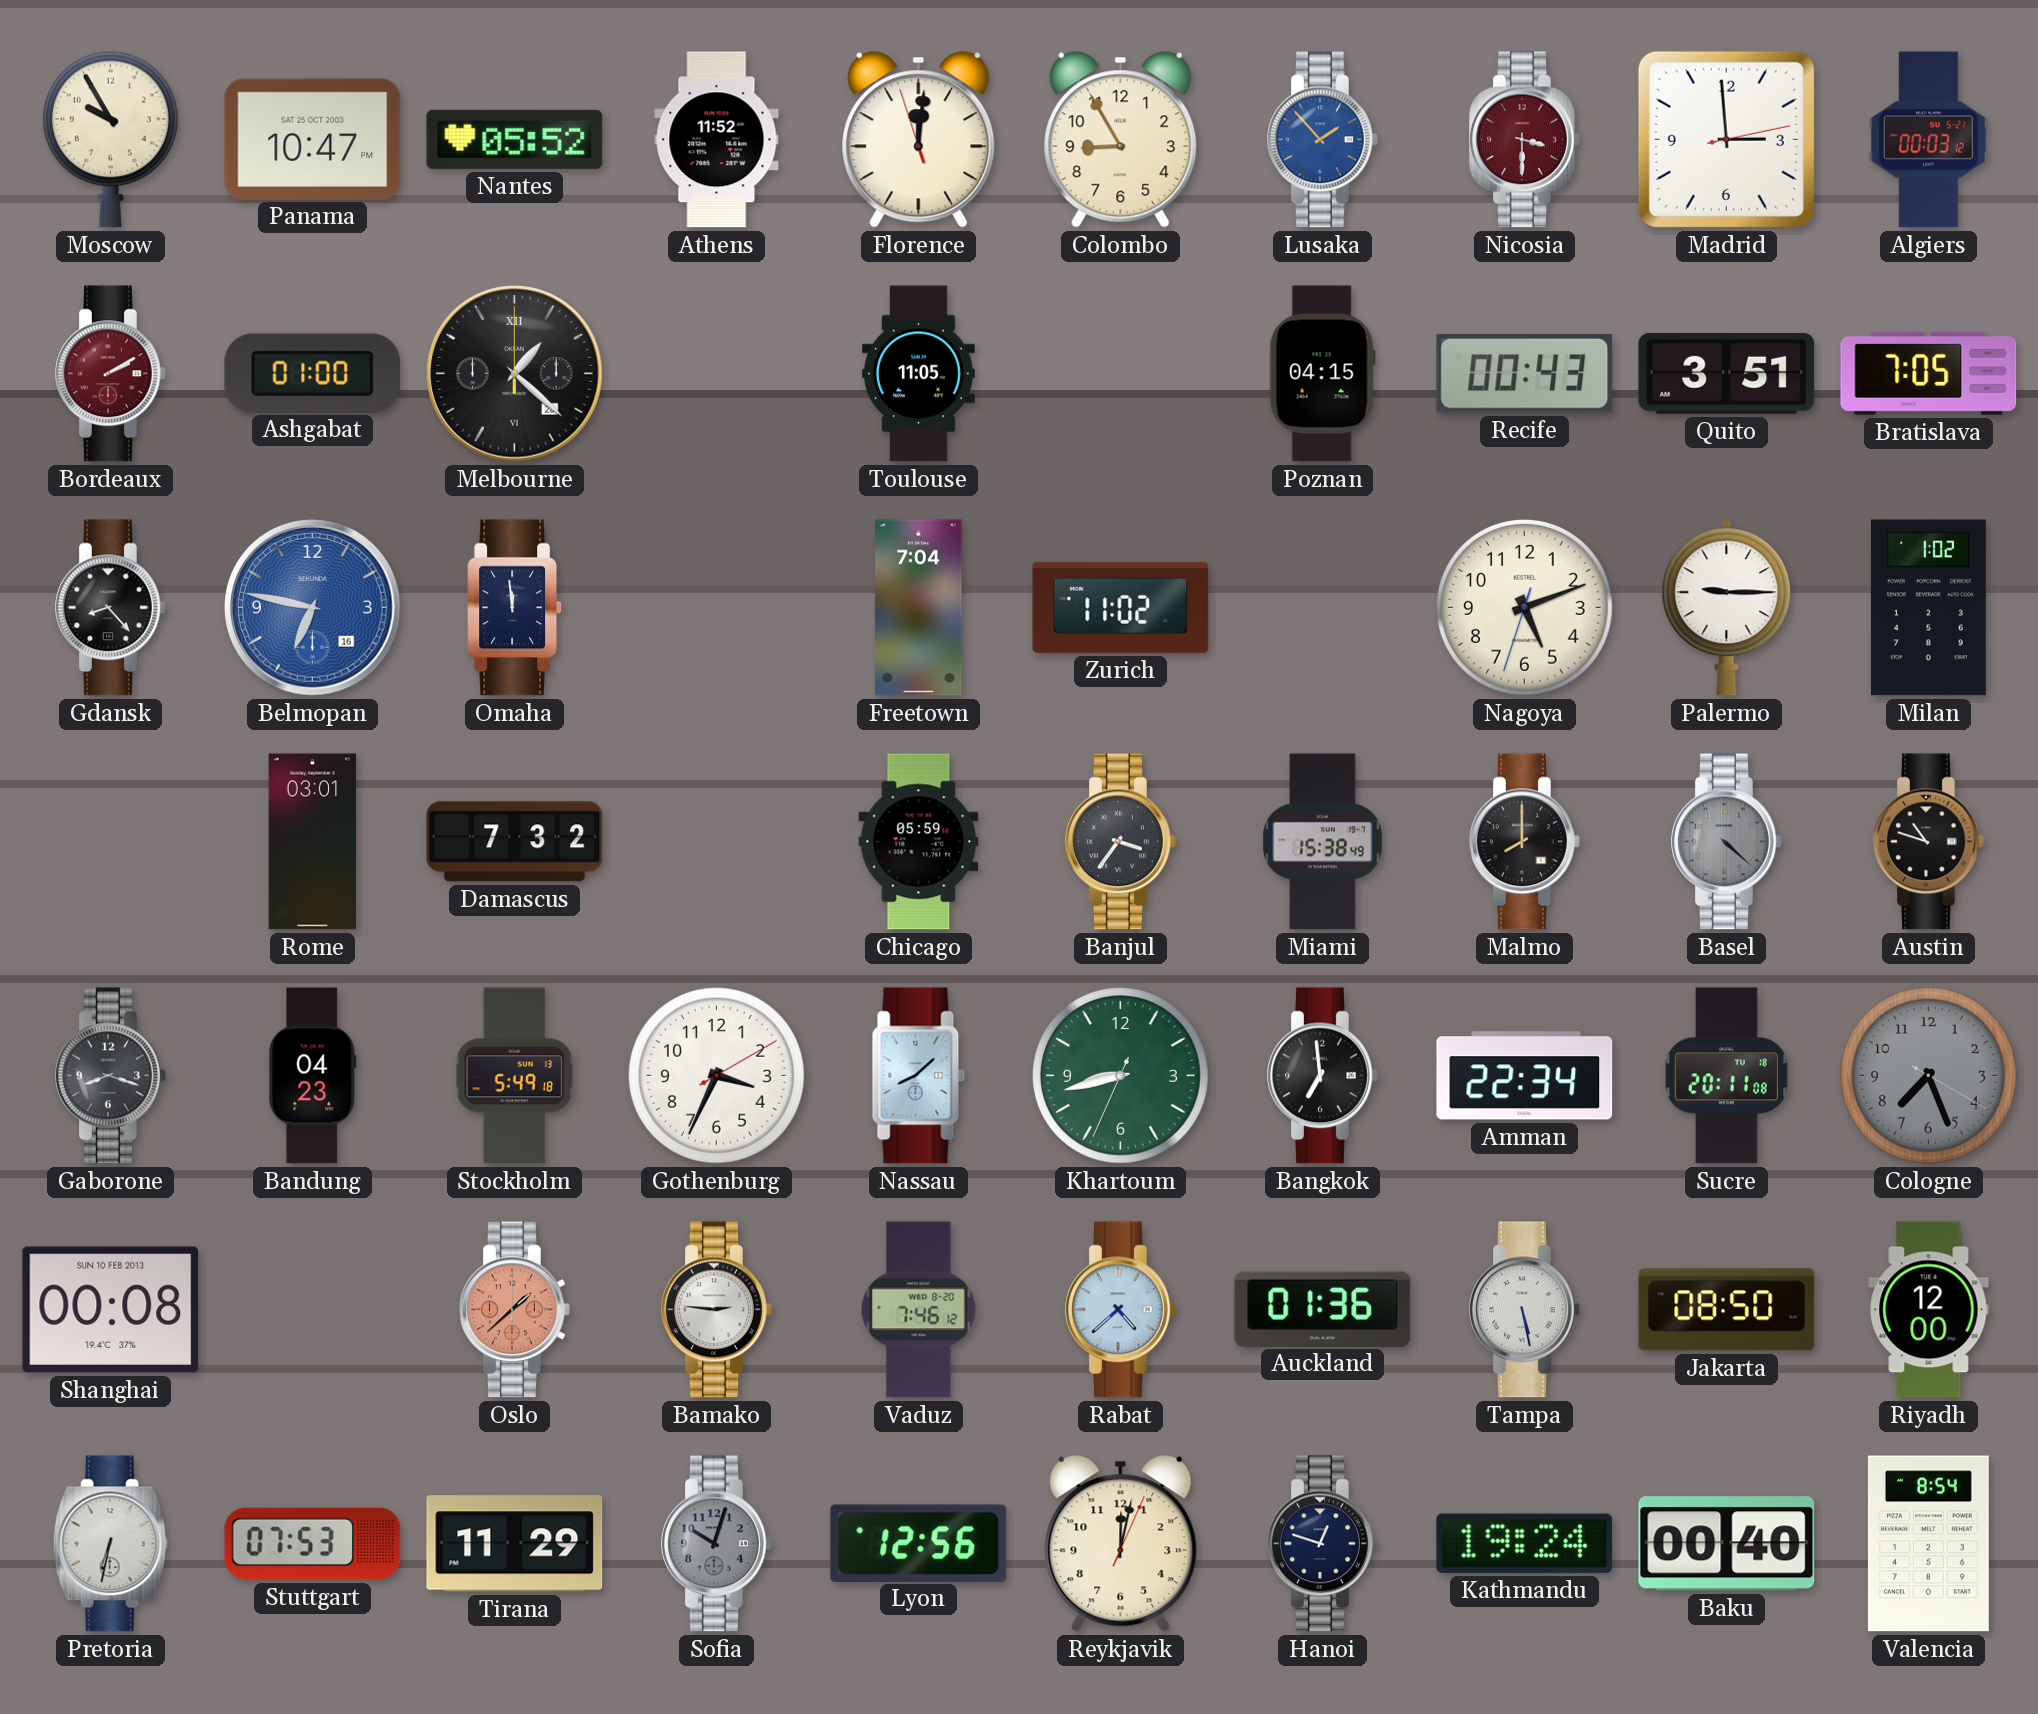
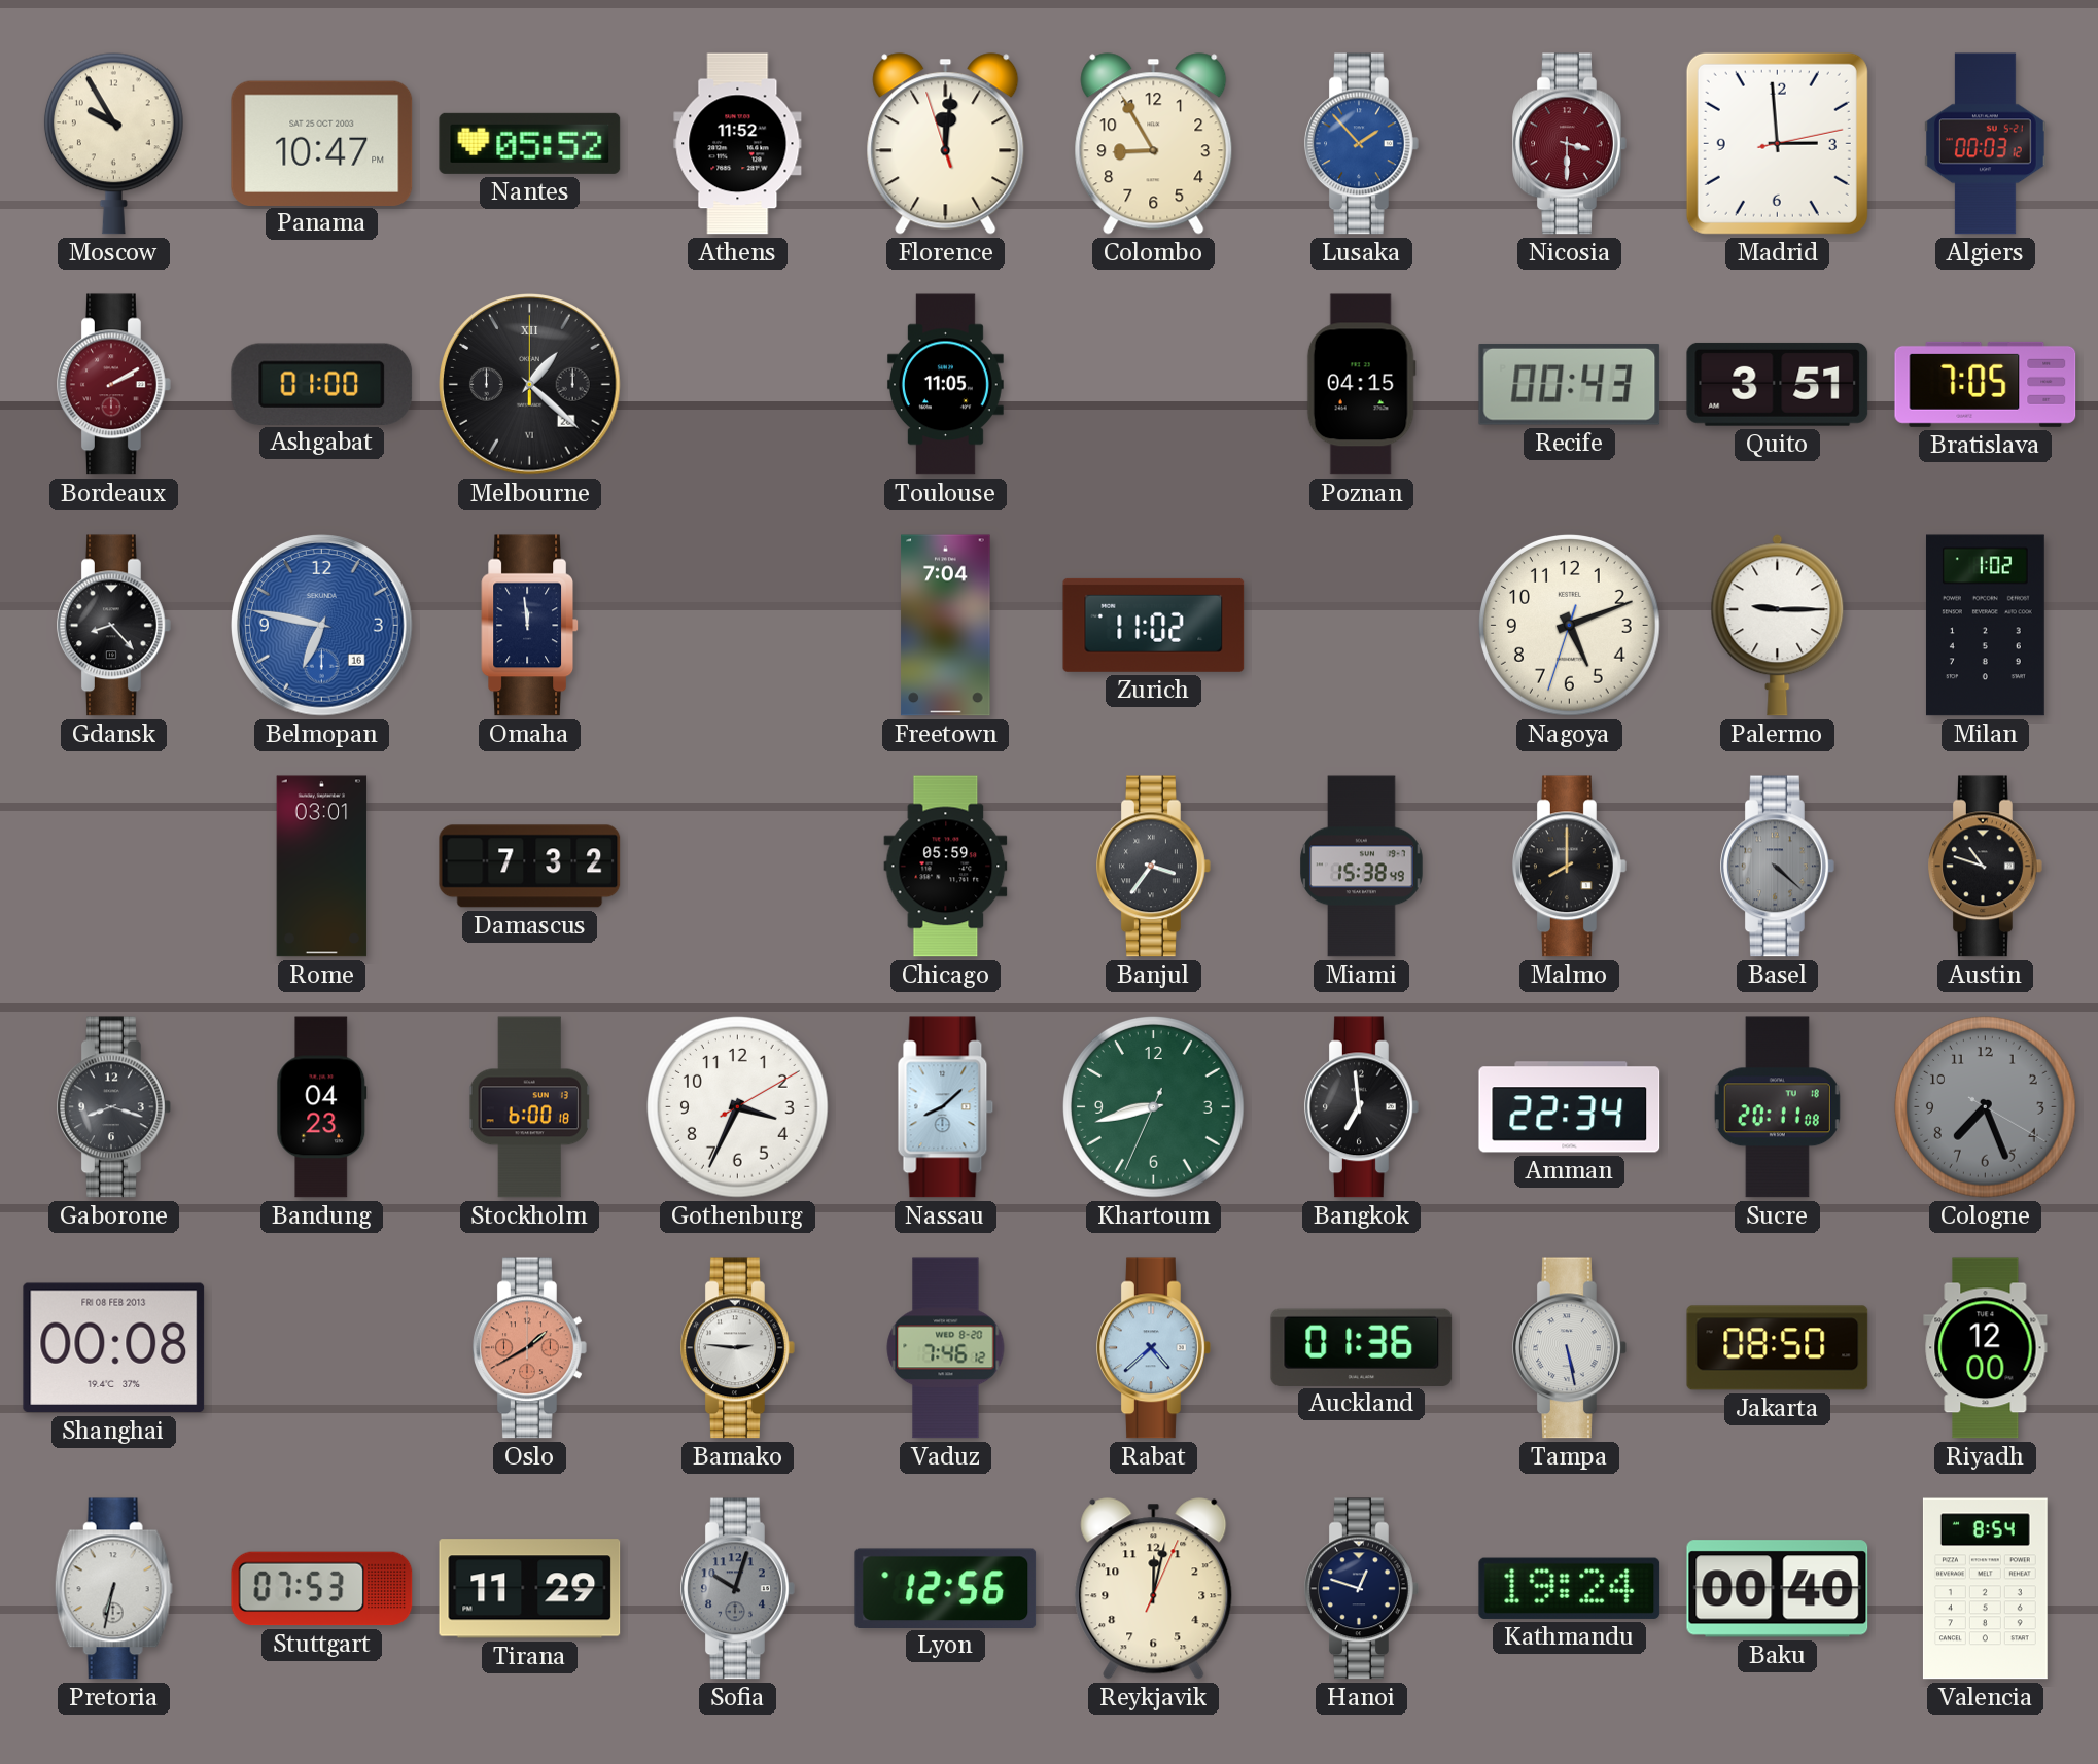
Stockholm: 5:49 -> 6:00
Shanghai date: SUN 10 FEB 2013 -> FRI 08 FEB 2013
Oslo: 1:38 -> 1:40
